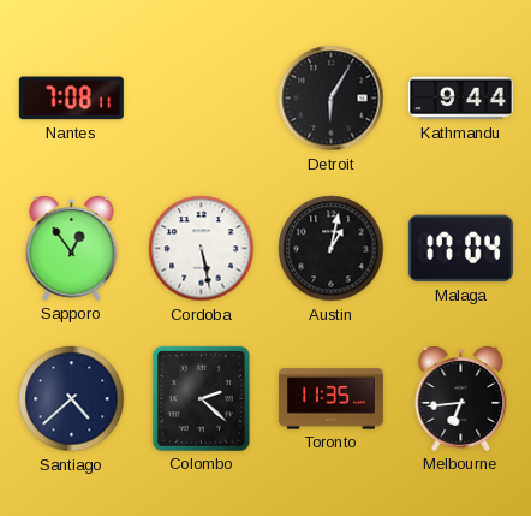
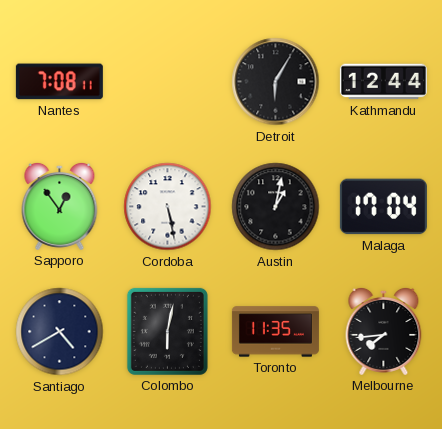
Kathmandu: 9:44 -> 12:44
Santiago: 4:38 -> 4:40
Colombo: 2:22 -> 6:02
Melbourne: 6:44 -> 7:44
